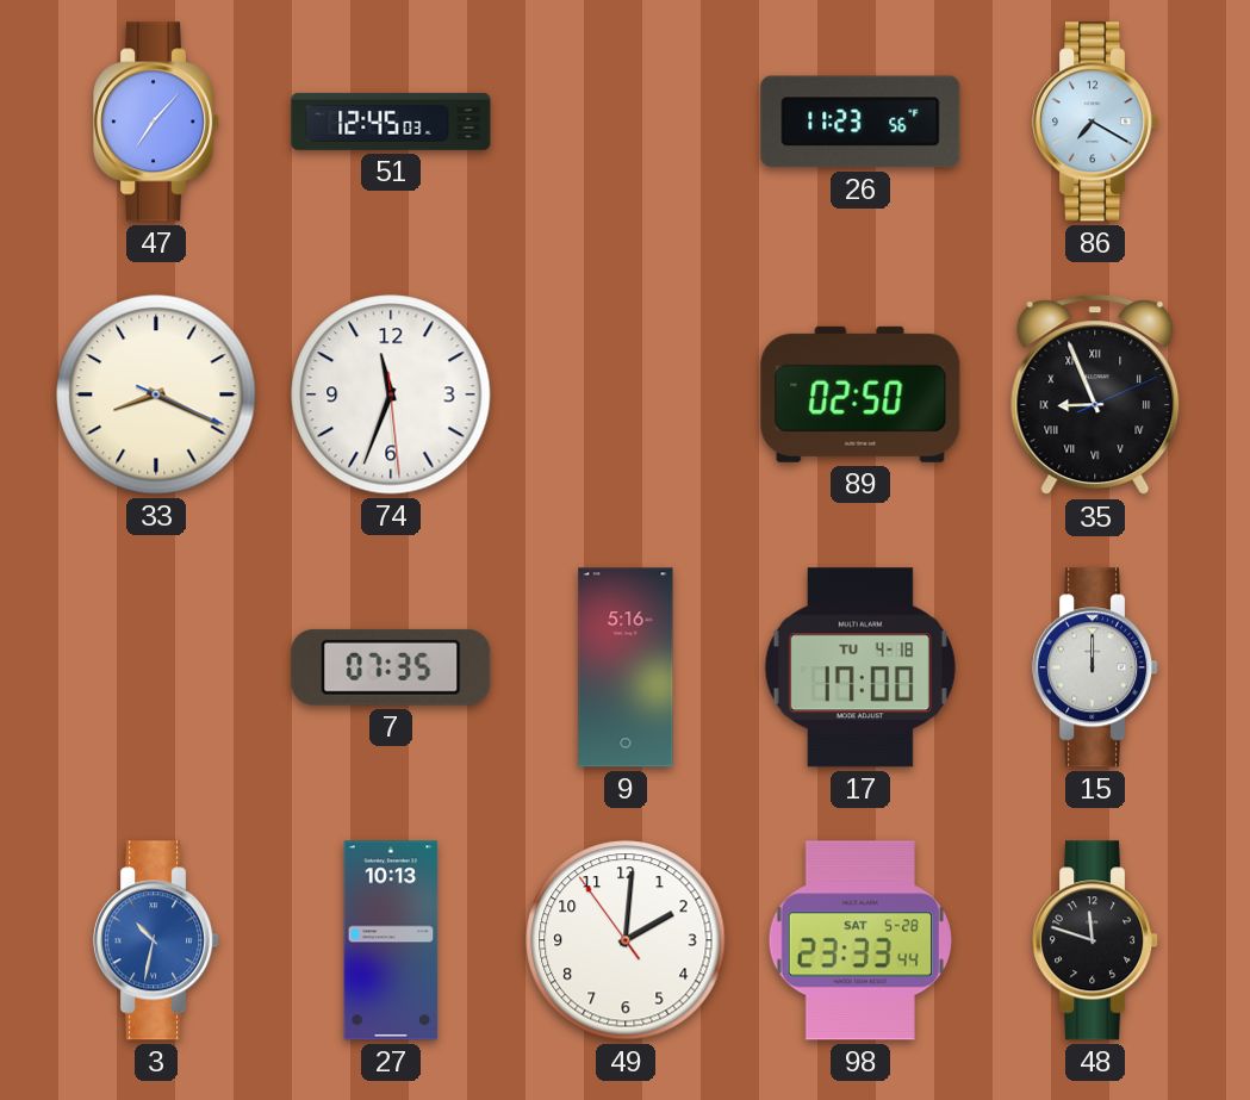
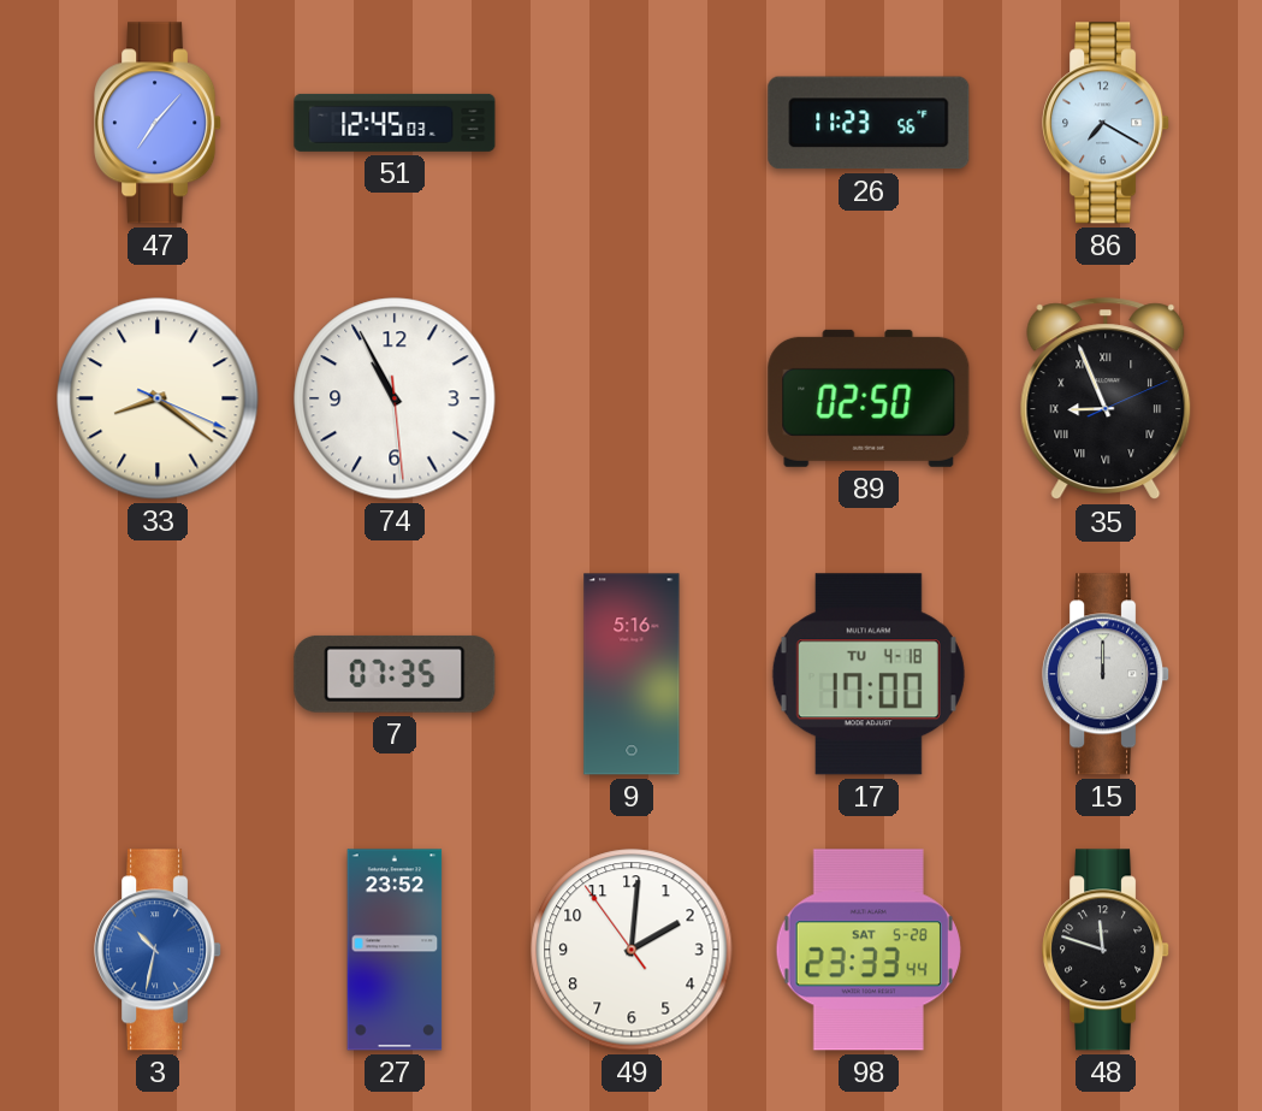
33: 8:19 -> 8:21
74: 11:33 -> 10:55
27: 10:13 -> 23:52
